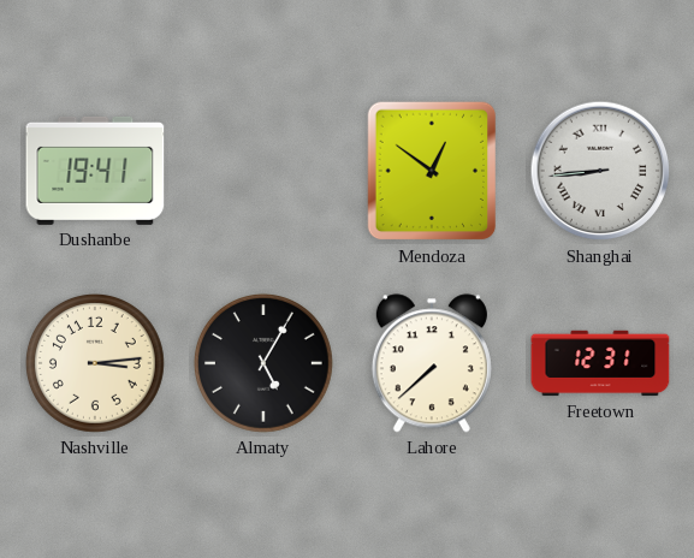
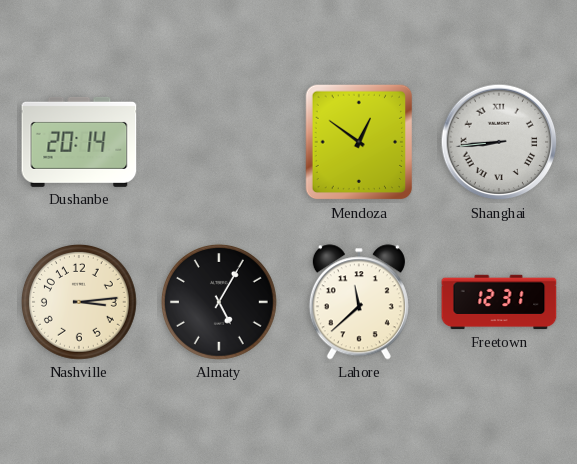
Dushanbe: 19:41 -> 20:14
Lahore: 7:38 -> 11:38
